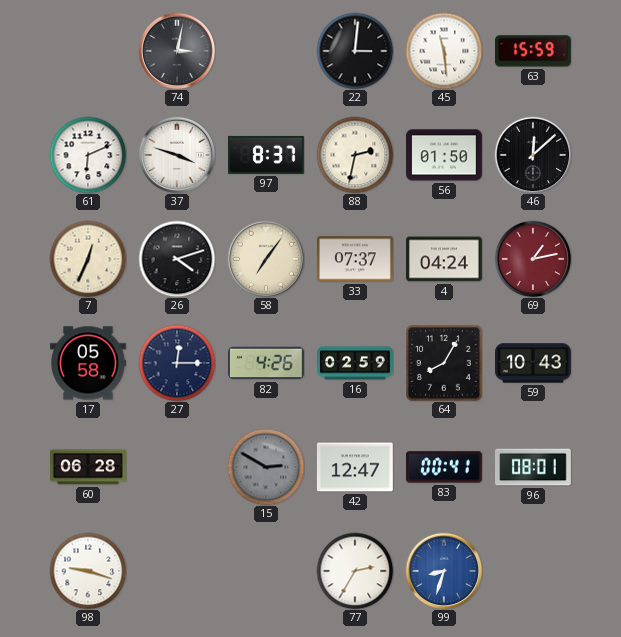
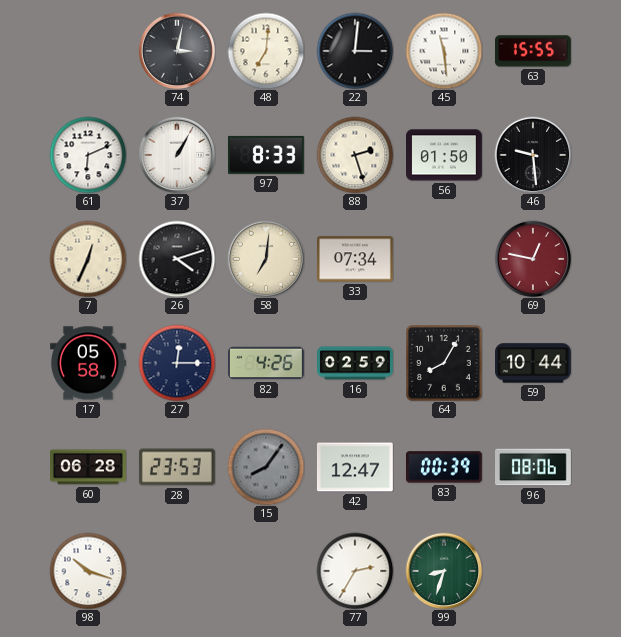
48: none -> 7:01
63: 15:59 -> 15:55
37: 3:48 -> 1:05
97: 8:37 -> 8:33
88: 2:32 -> 2:27
46: 12:08 -> 9:29
58: 7:06 -> 7:01
33: 07:37 -> 07:34
4: 04:24 -> none
69: 1:13 -> 12:47
59: 10:43 -> 10:44
28: none -> 23:53
15: 2:50 -> 8:06
83: 00:41 -> 00:39
96: 08:01 -> 08:06
98: 9:18 -> 10:18
99 dial: blue -> green
